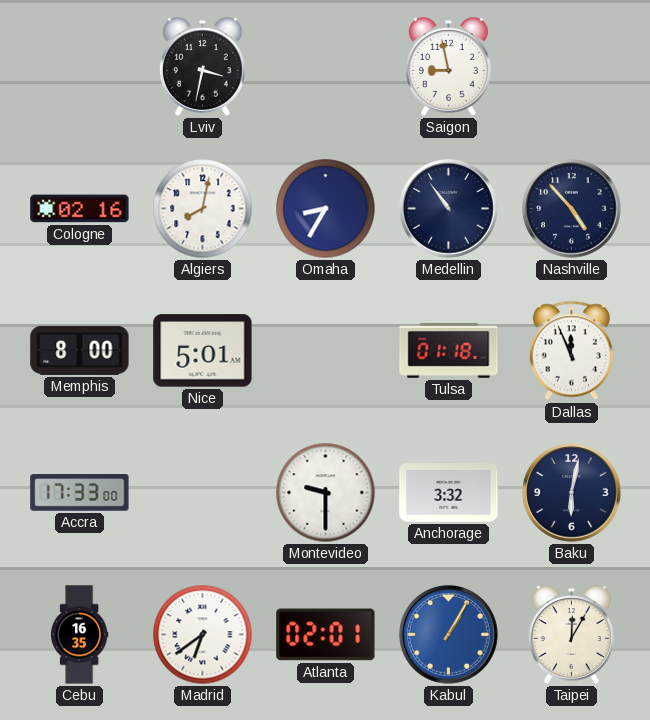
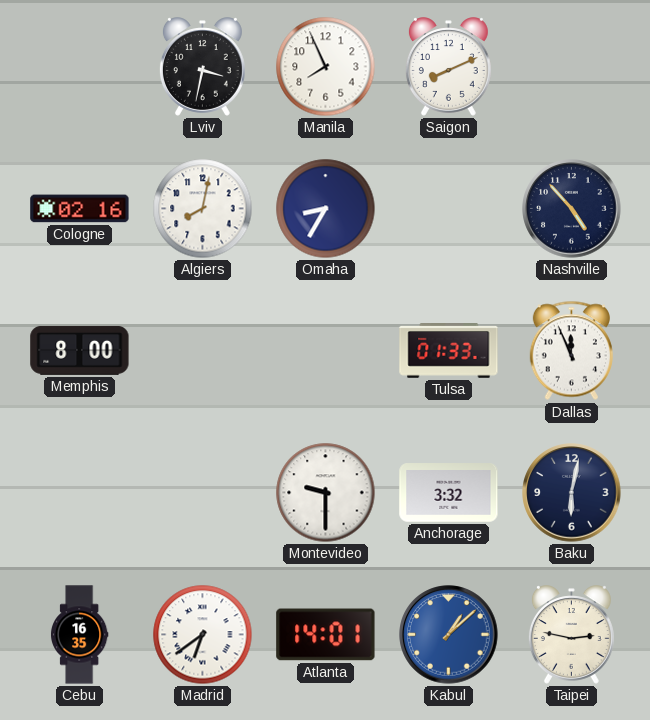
Manila: none -> 7:56
Saigon: 8:58 -> 8:11
Medellin: 10:54 -> none
Nice: 5:01 -> none
Tulsa: 01:18 -> 01:33
Accra: 17:33 -> none
Atlanta: 02:01 -> 14:01
Kabul: 1:05 -> 1:08
Taipei: 12:05 -> 2:47
